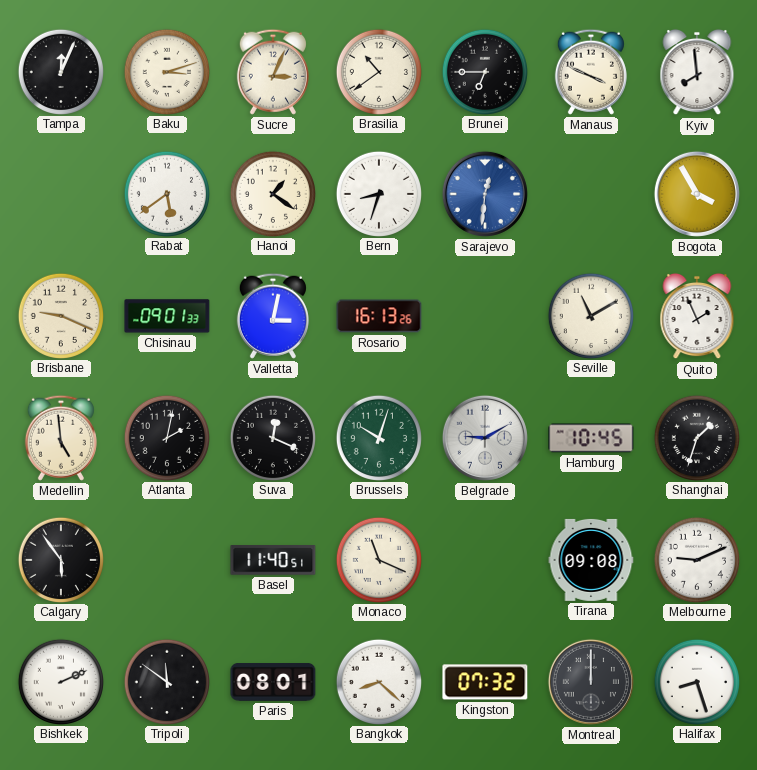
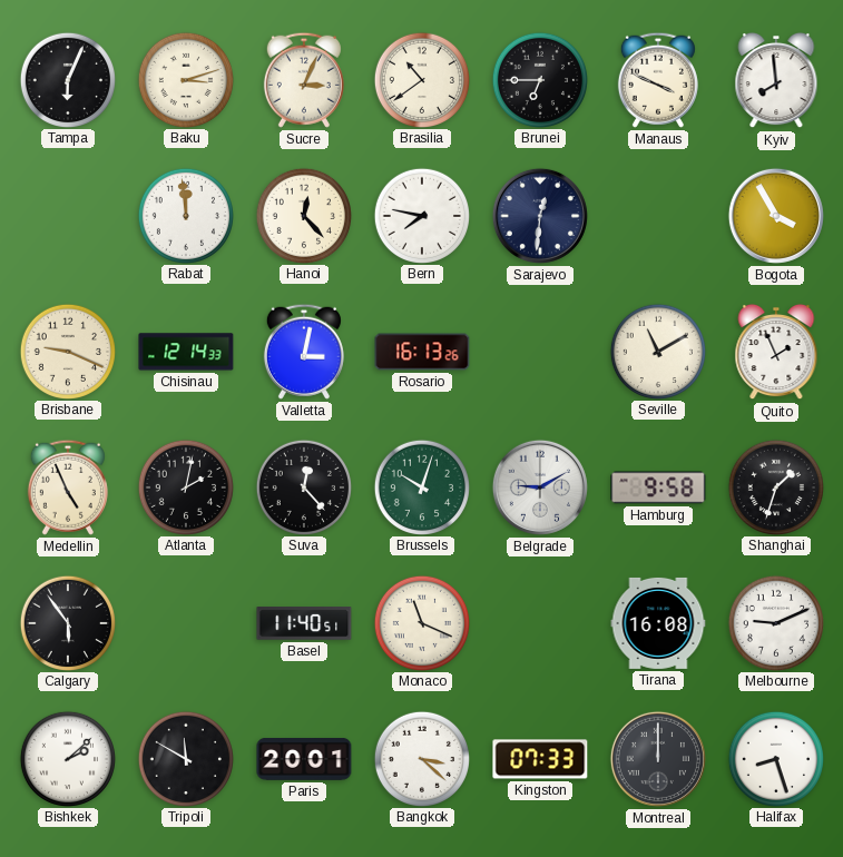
Tampa: 12:04 -> 6:04
Rabat: 5:39 -> 11:59
Hanoi: 1:21 -> 12:23
Bern: 8:33 -> 7:47
Sarajevo dial: blue -> navy
Chisinau: 09:01 -> 12:14
Medellin: 4:59 -> 4:56
Suva: 12:19 -> 12:23
Hamburg: 10:45 -> 9:58
Tirana: 09:08 -> 16:08
Bishkek: 2:11 -> 2:08
Tripoli: 11:51 -> 11:50
Paris: 08:01 -> 20:01
Bangkok: 8:22 -> 3:22
Kingston: 07:32 -> 07:33
